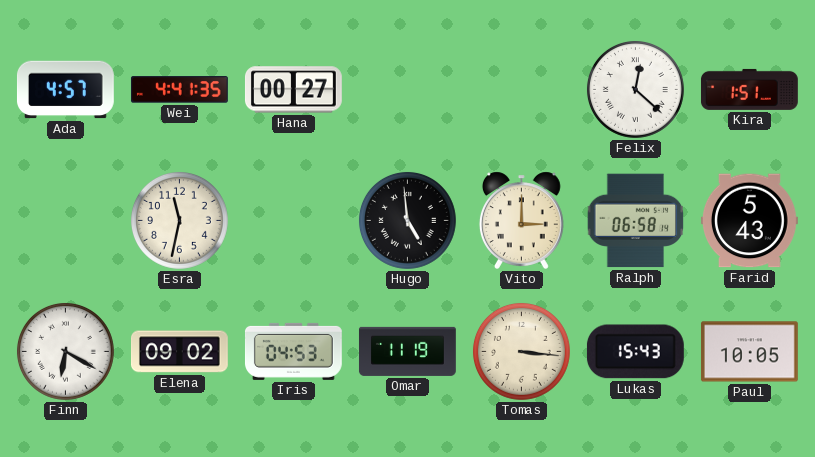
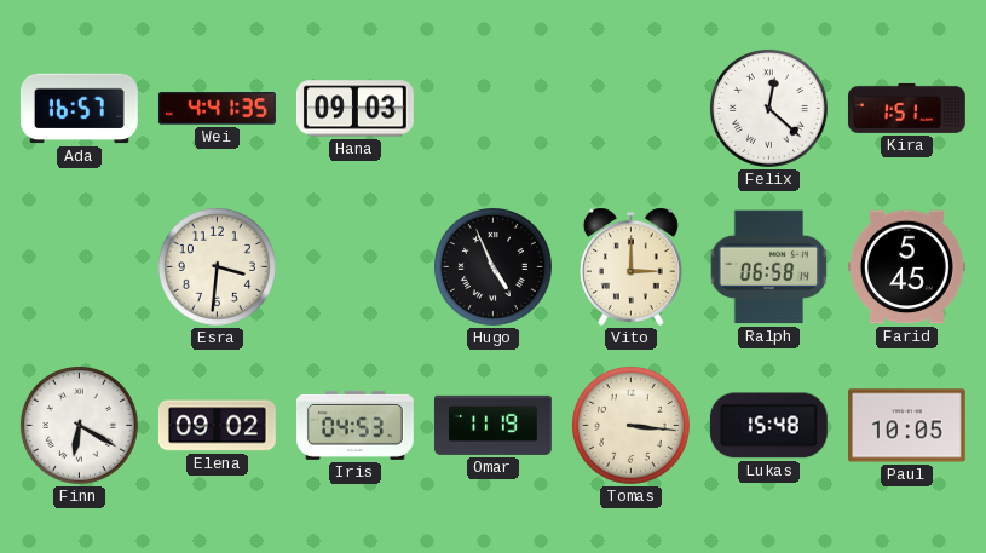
Ada: 4:57 -> 16:57
Hana: 00:27 -> 09:03
Esra: 11:32 -> 3:31
Hugo: 4:59 -> 4:56
Farid: 5:43 -> 5:45
Lukas: 15:43 -> 15:48
